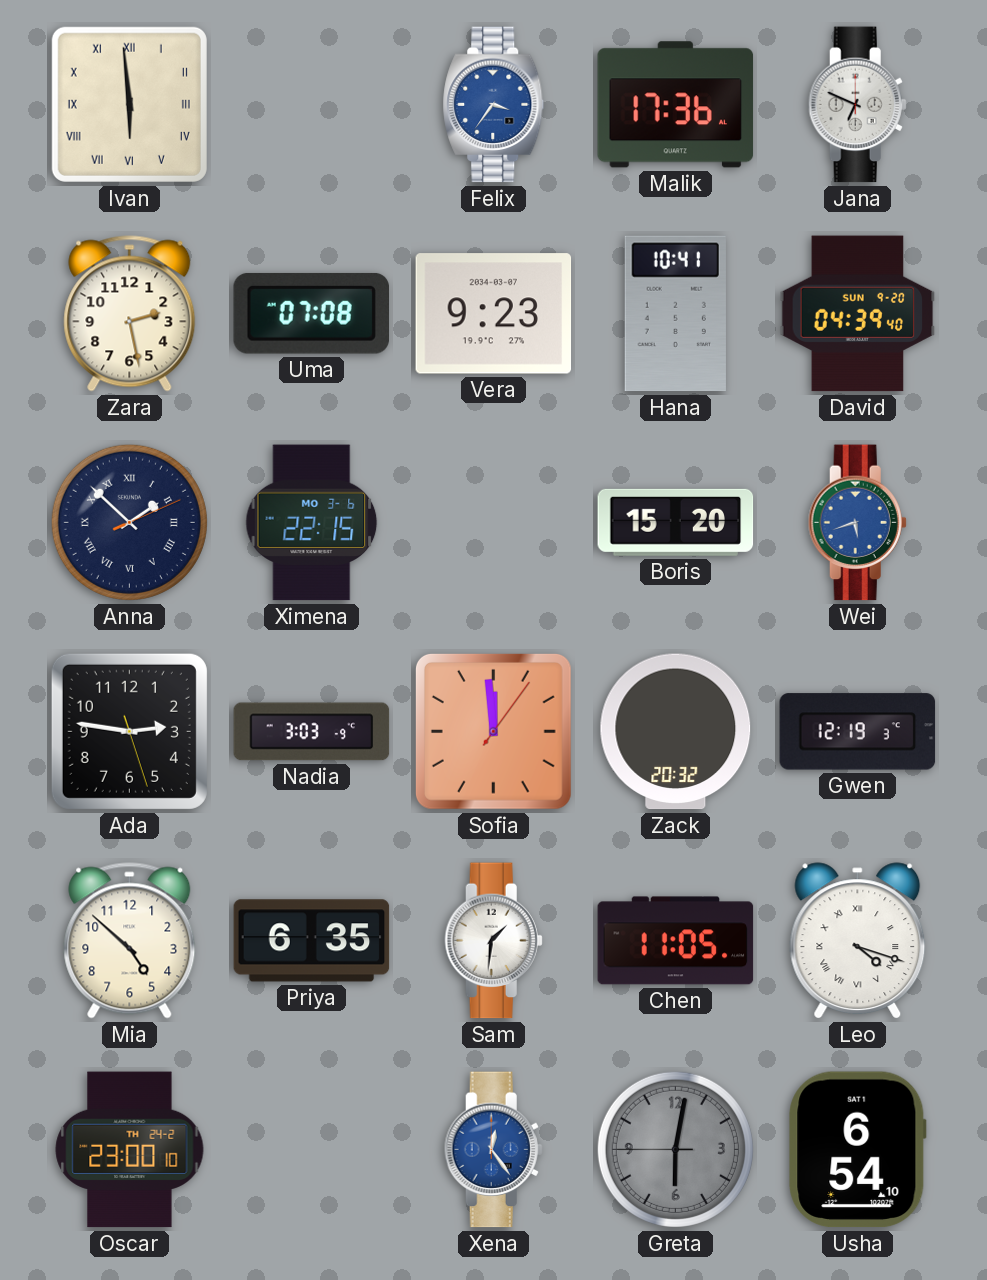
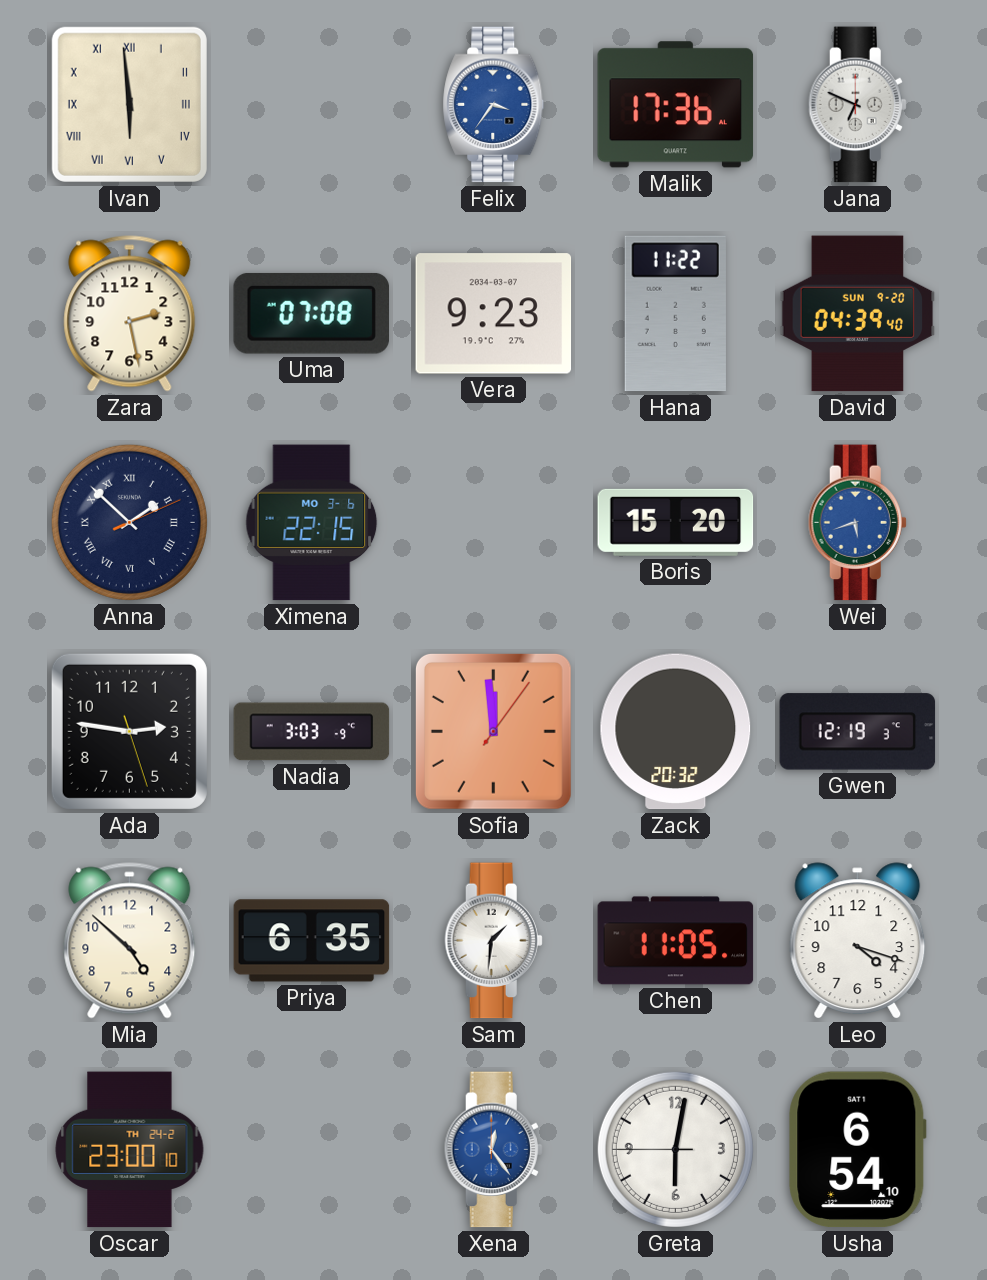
Hana: 10:41 -> 11:22
Leo numerals: Roman -> Arabic
Greta dial: grey -> white
